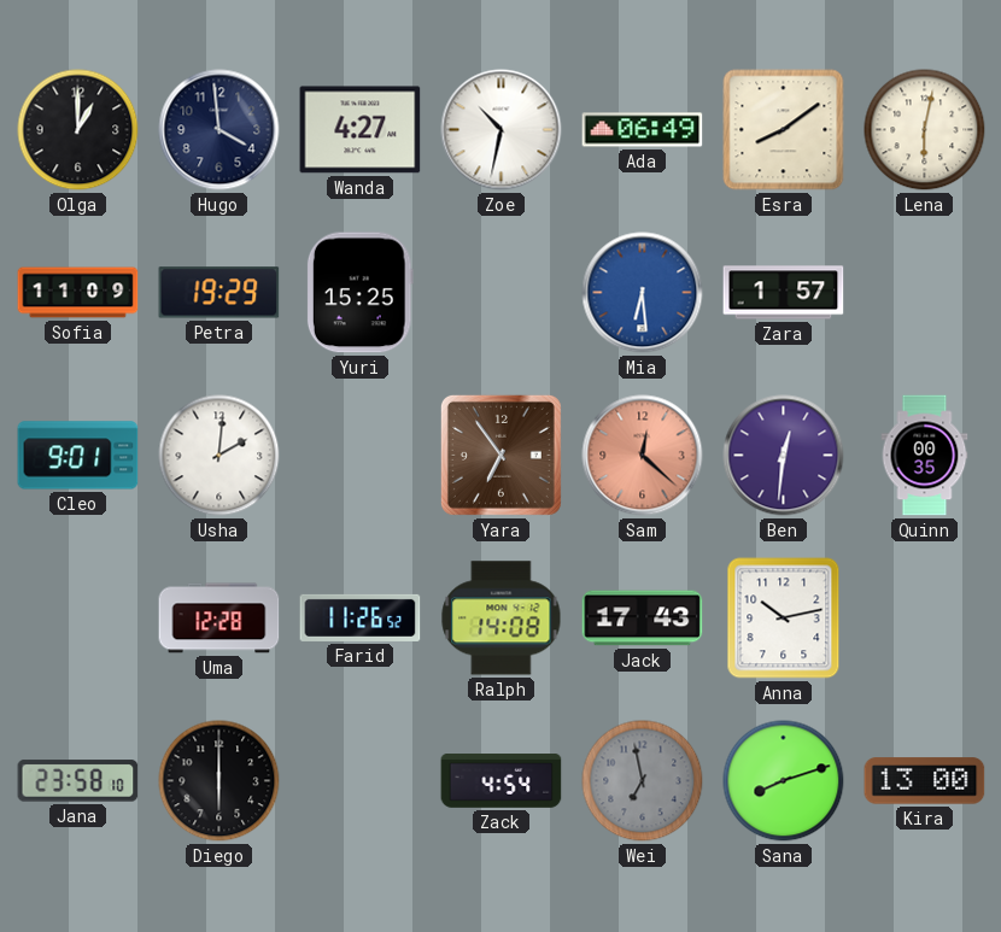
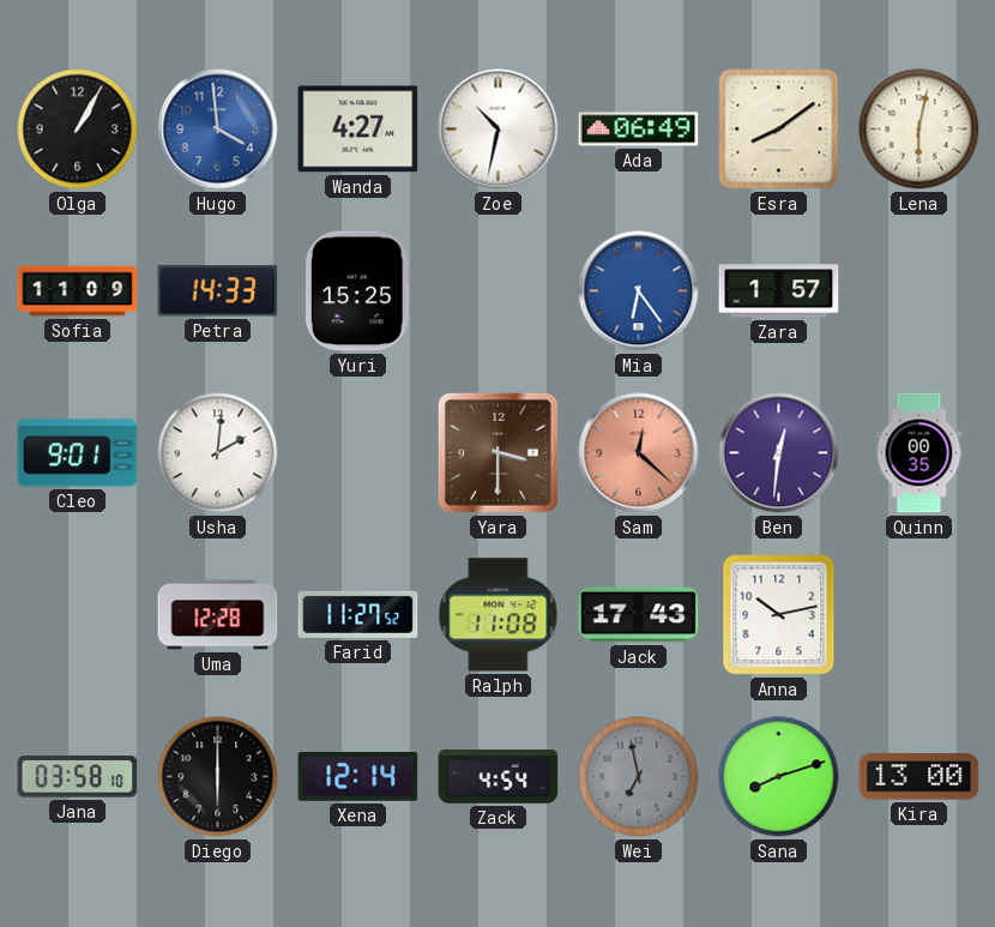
Olga: 1:00 -> 1:05
Hugo dial: navy -> blue
Petra: 19:29 -> 14:33
Mia: 6:29 -> 6:24
Yara: 6:54 -> 3:30
Farid: 11:26 -> 11:27
Ralph: 14:08 -> 11:08
Jana: 23:58 -> 03:58
Xena: none -> 12:14
